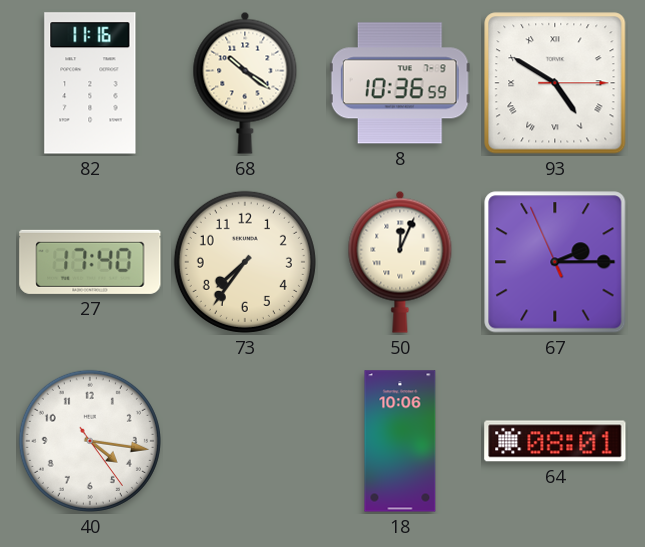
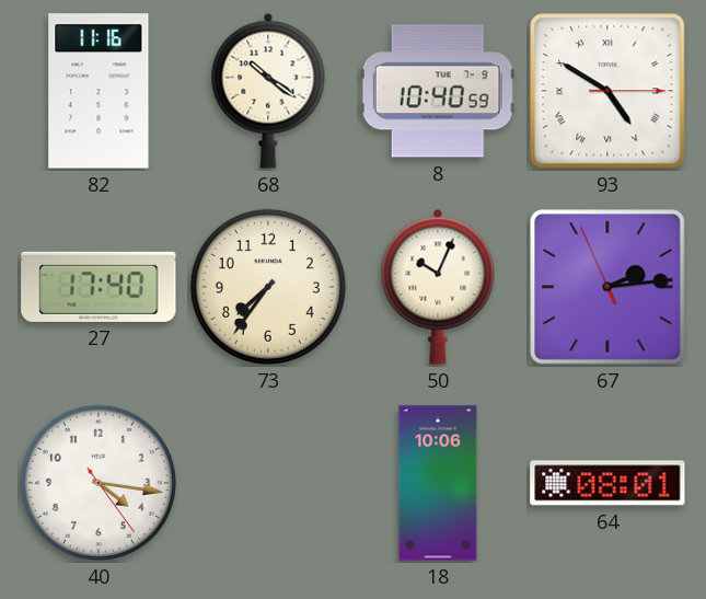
8: 10:36 -> 10:40
50: 12:04 -> 10:04
67: 2:14 -> 2:13
